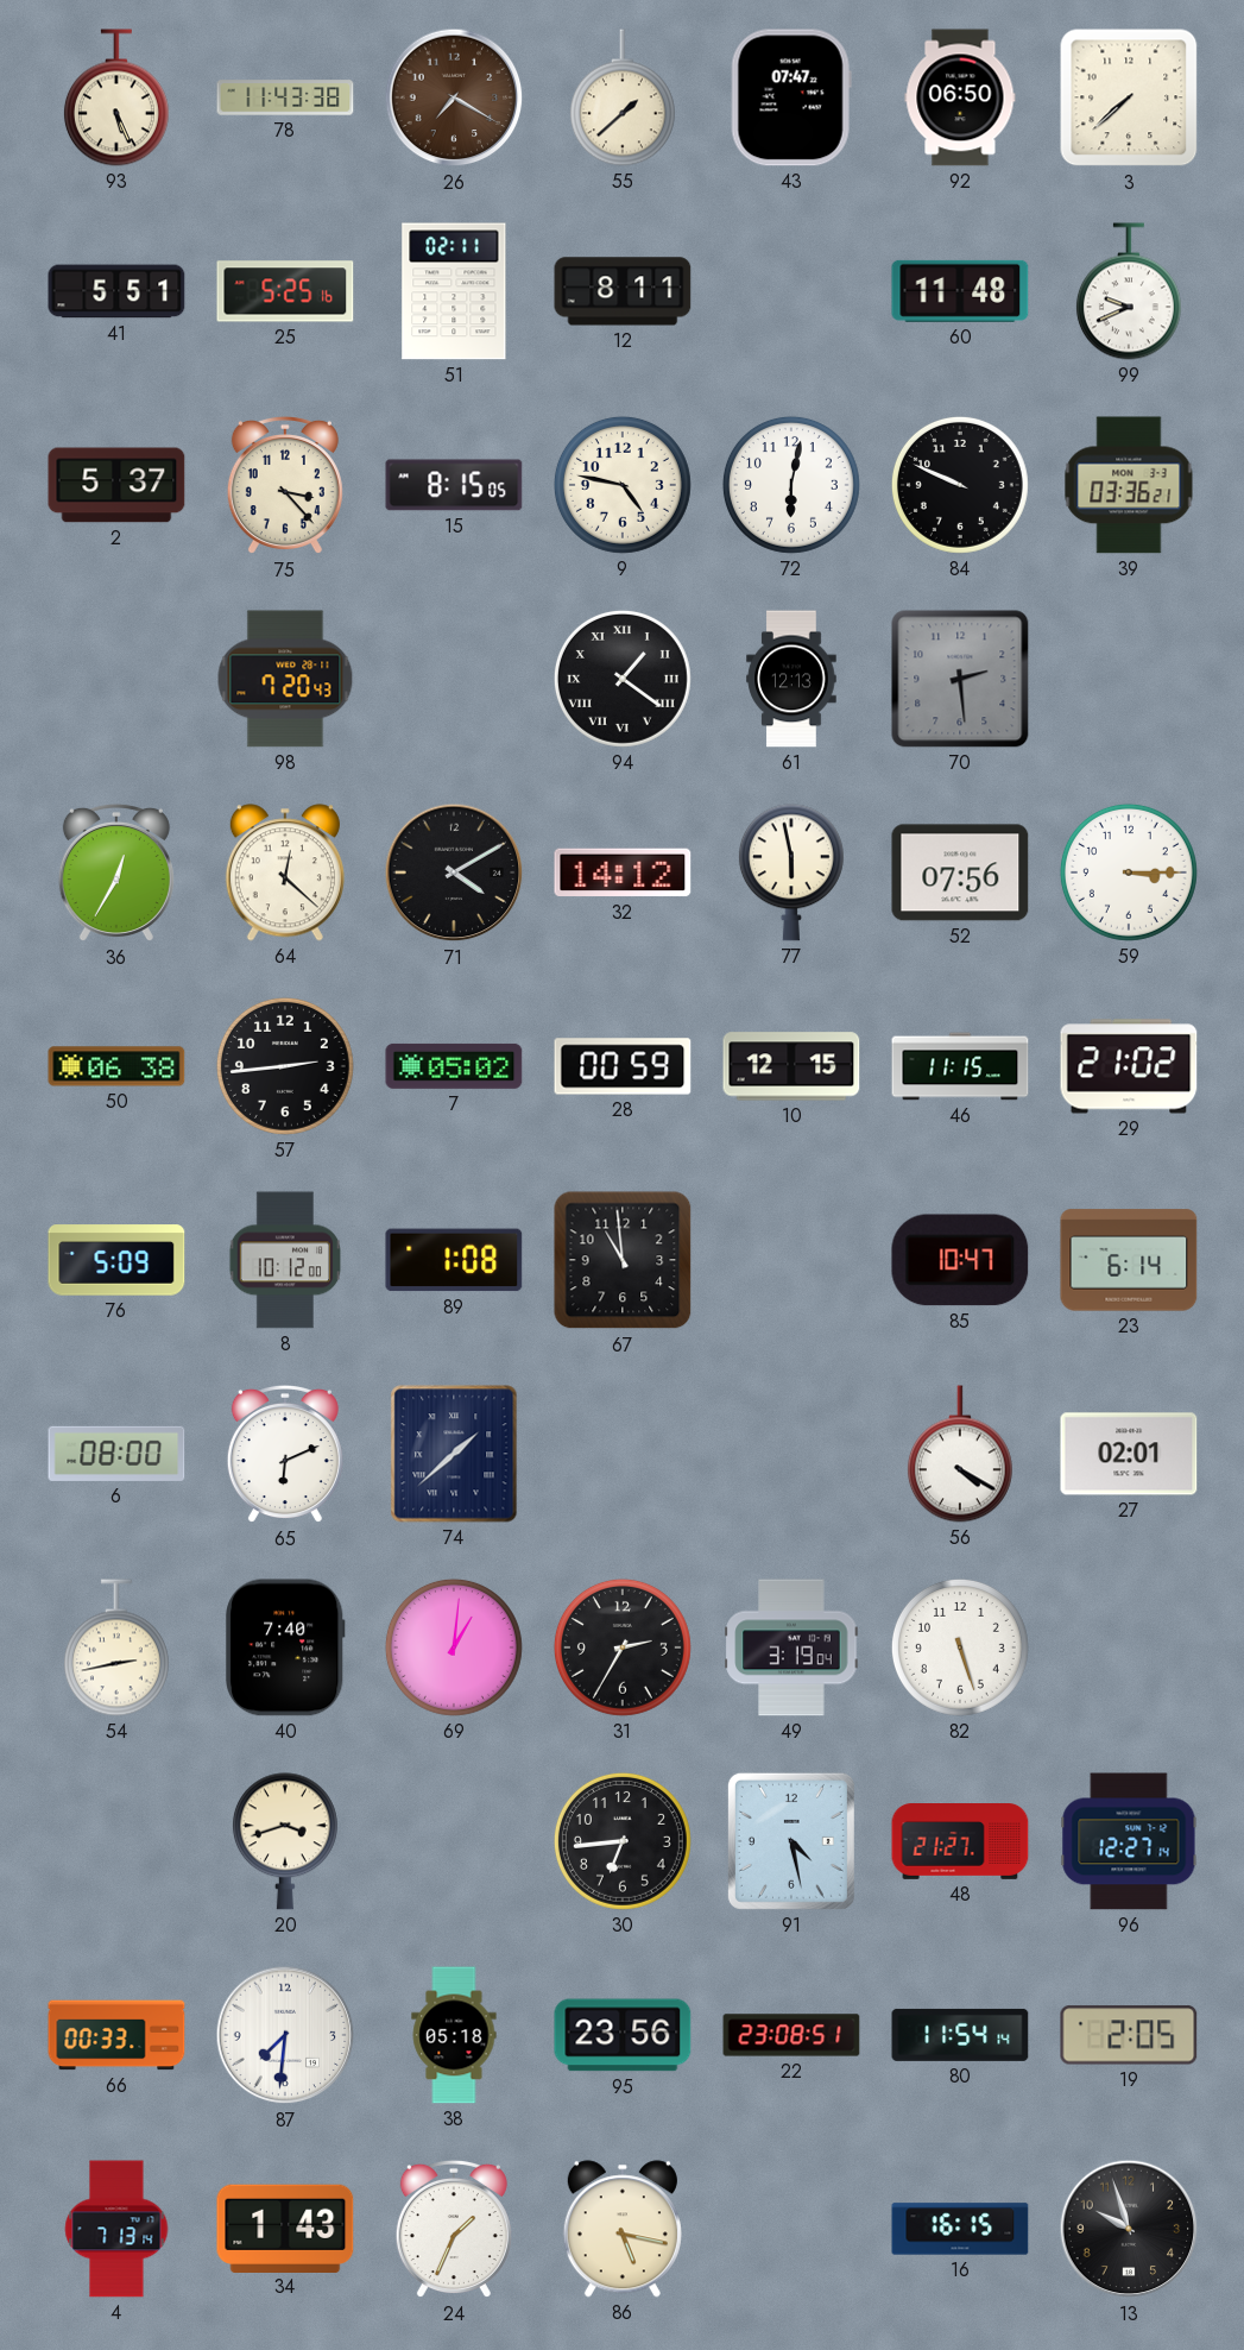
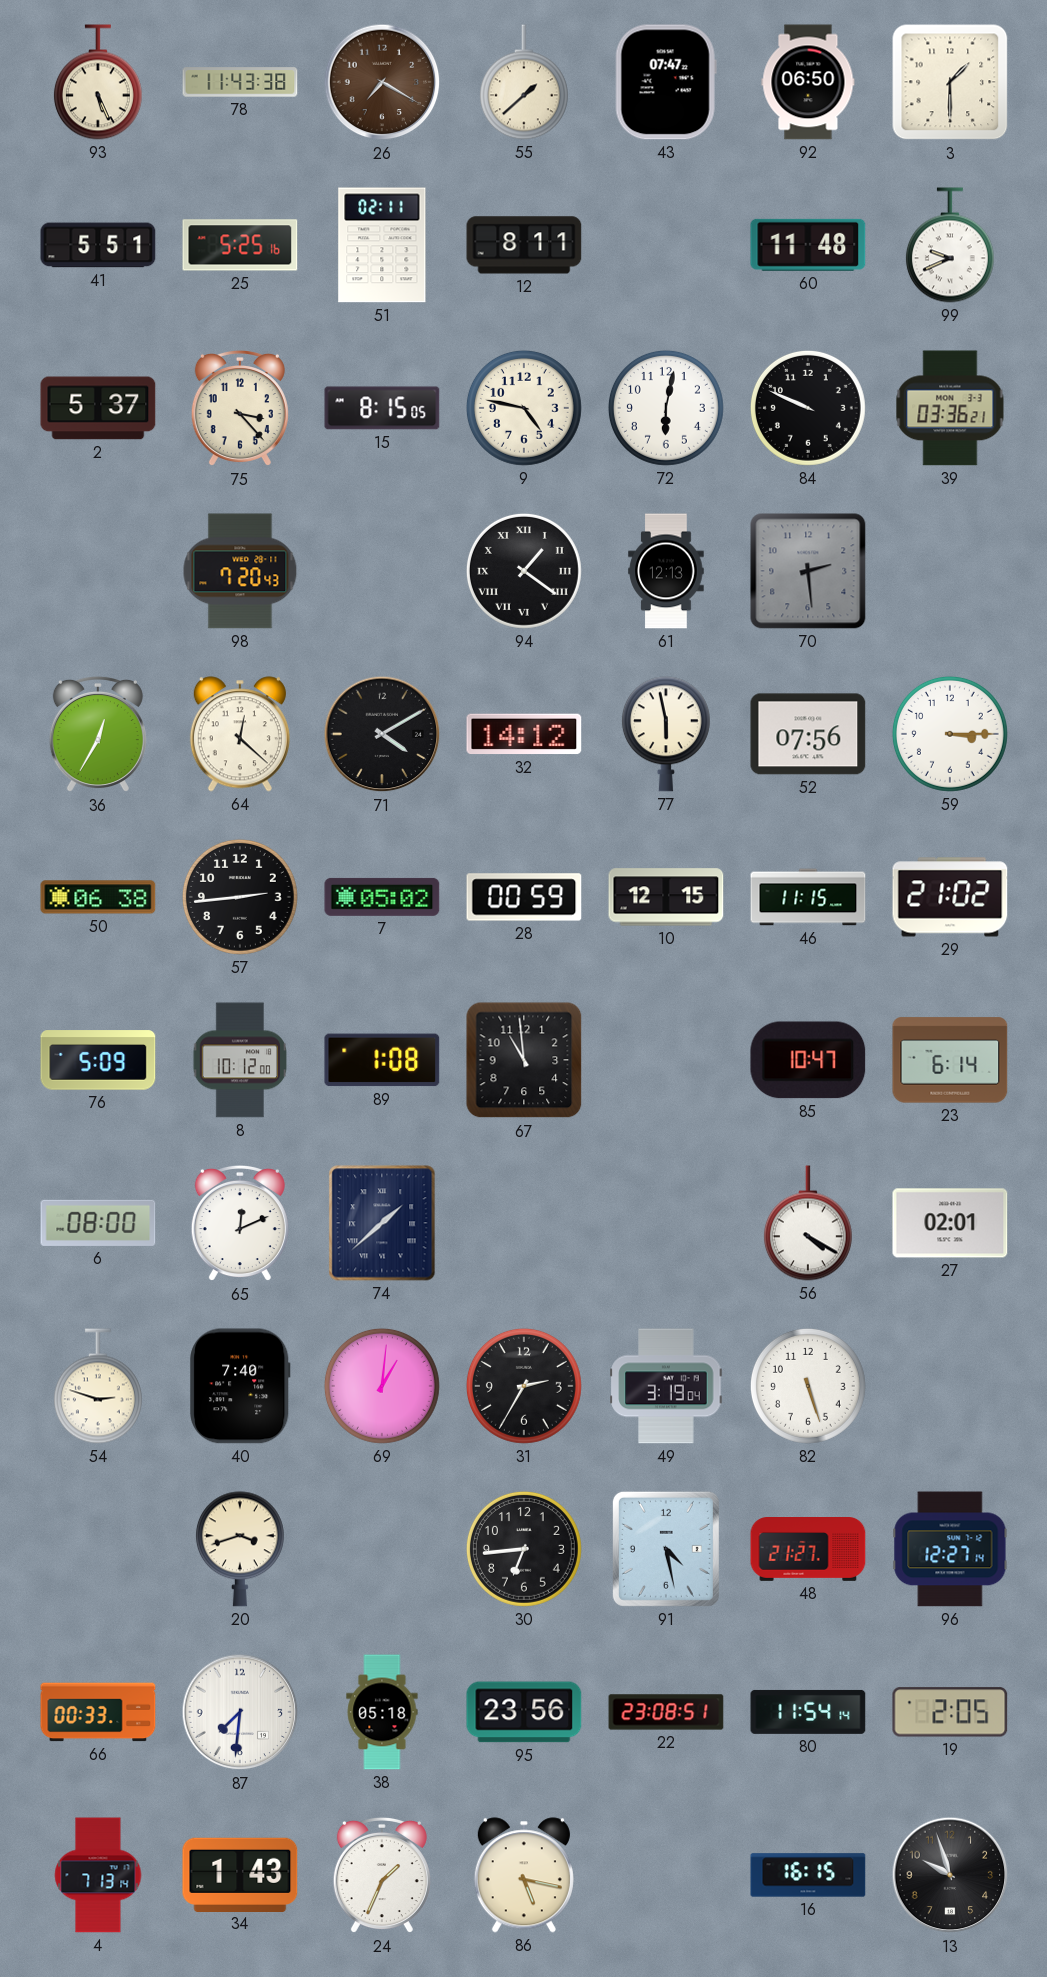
3: 7:38 -> 1:30
65: 6:11 -> 12:11
54: 2:43 -> 2:48
